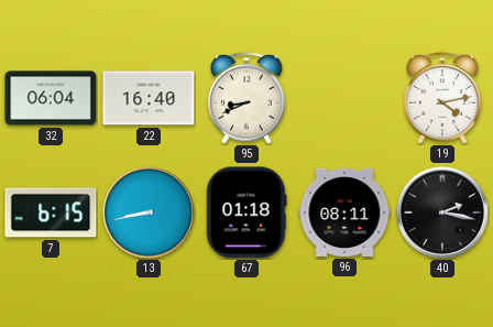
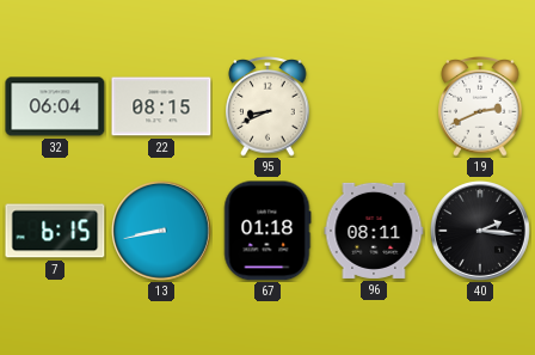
22: 16:40 -> 08:15
19: 4:13 -> 2:41
40: 2:17 -> 2:16
